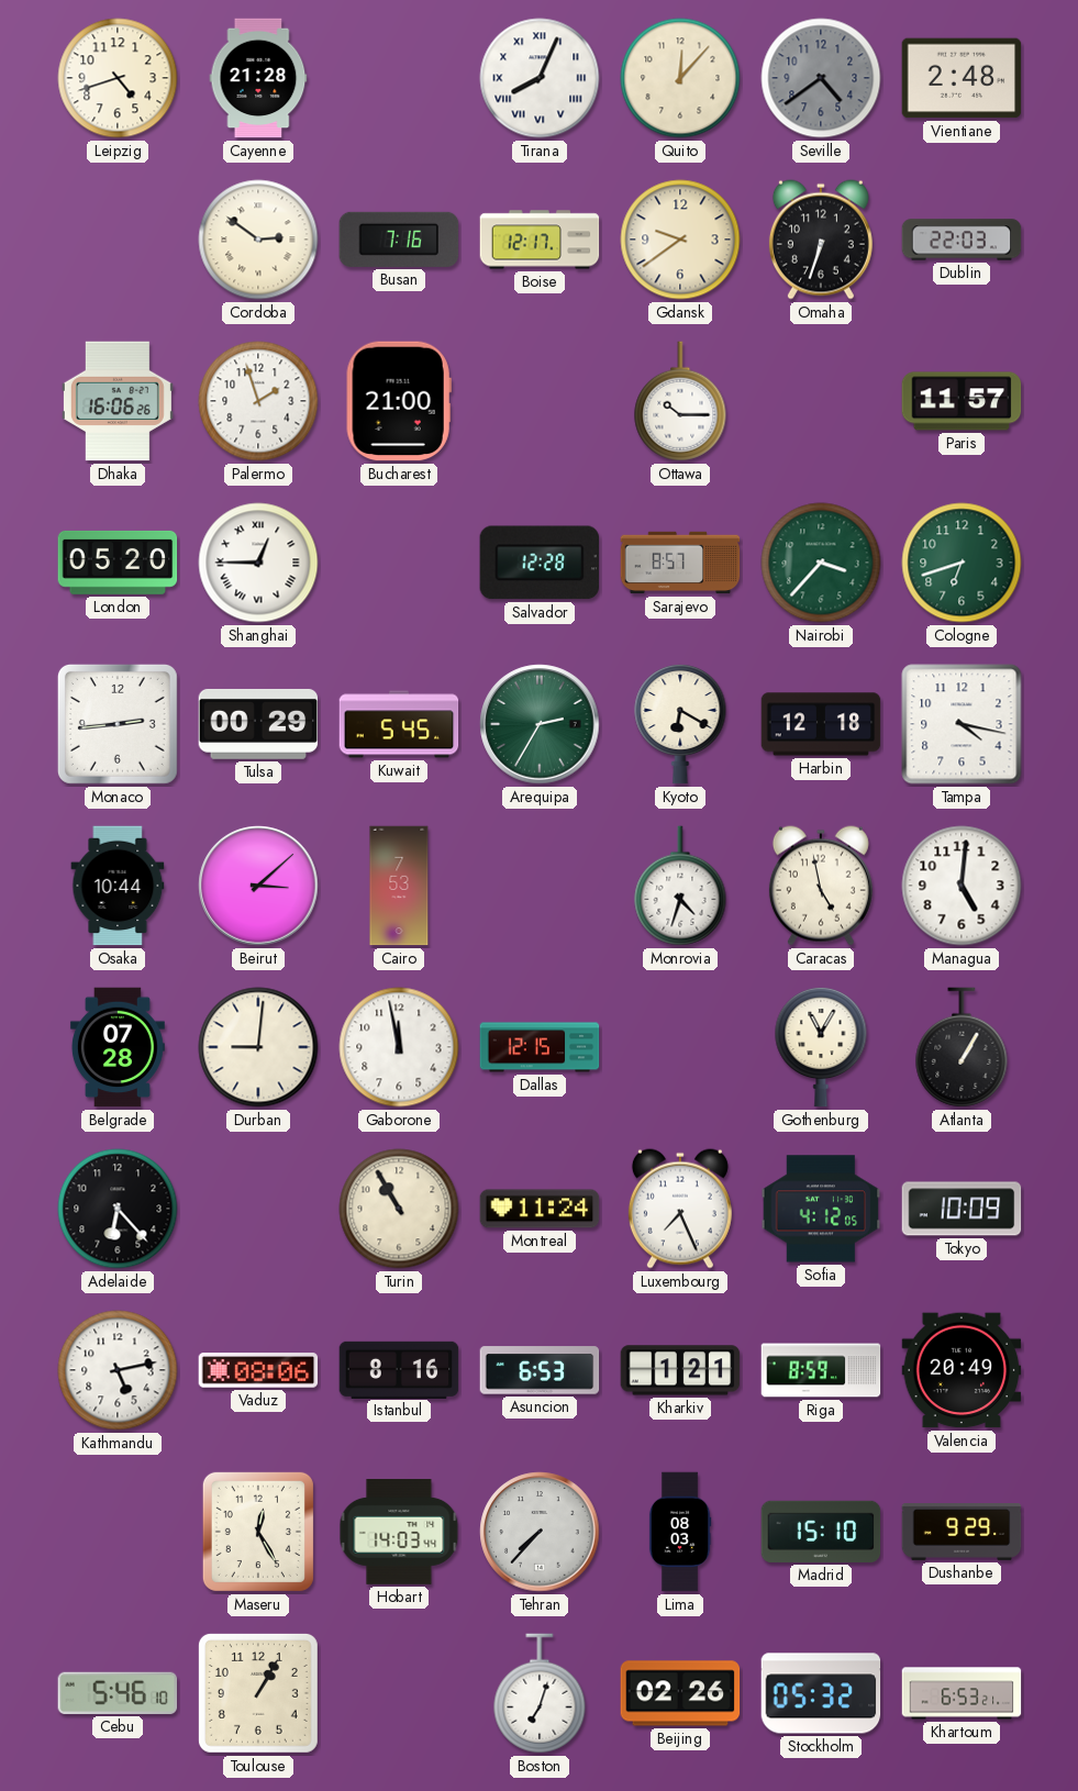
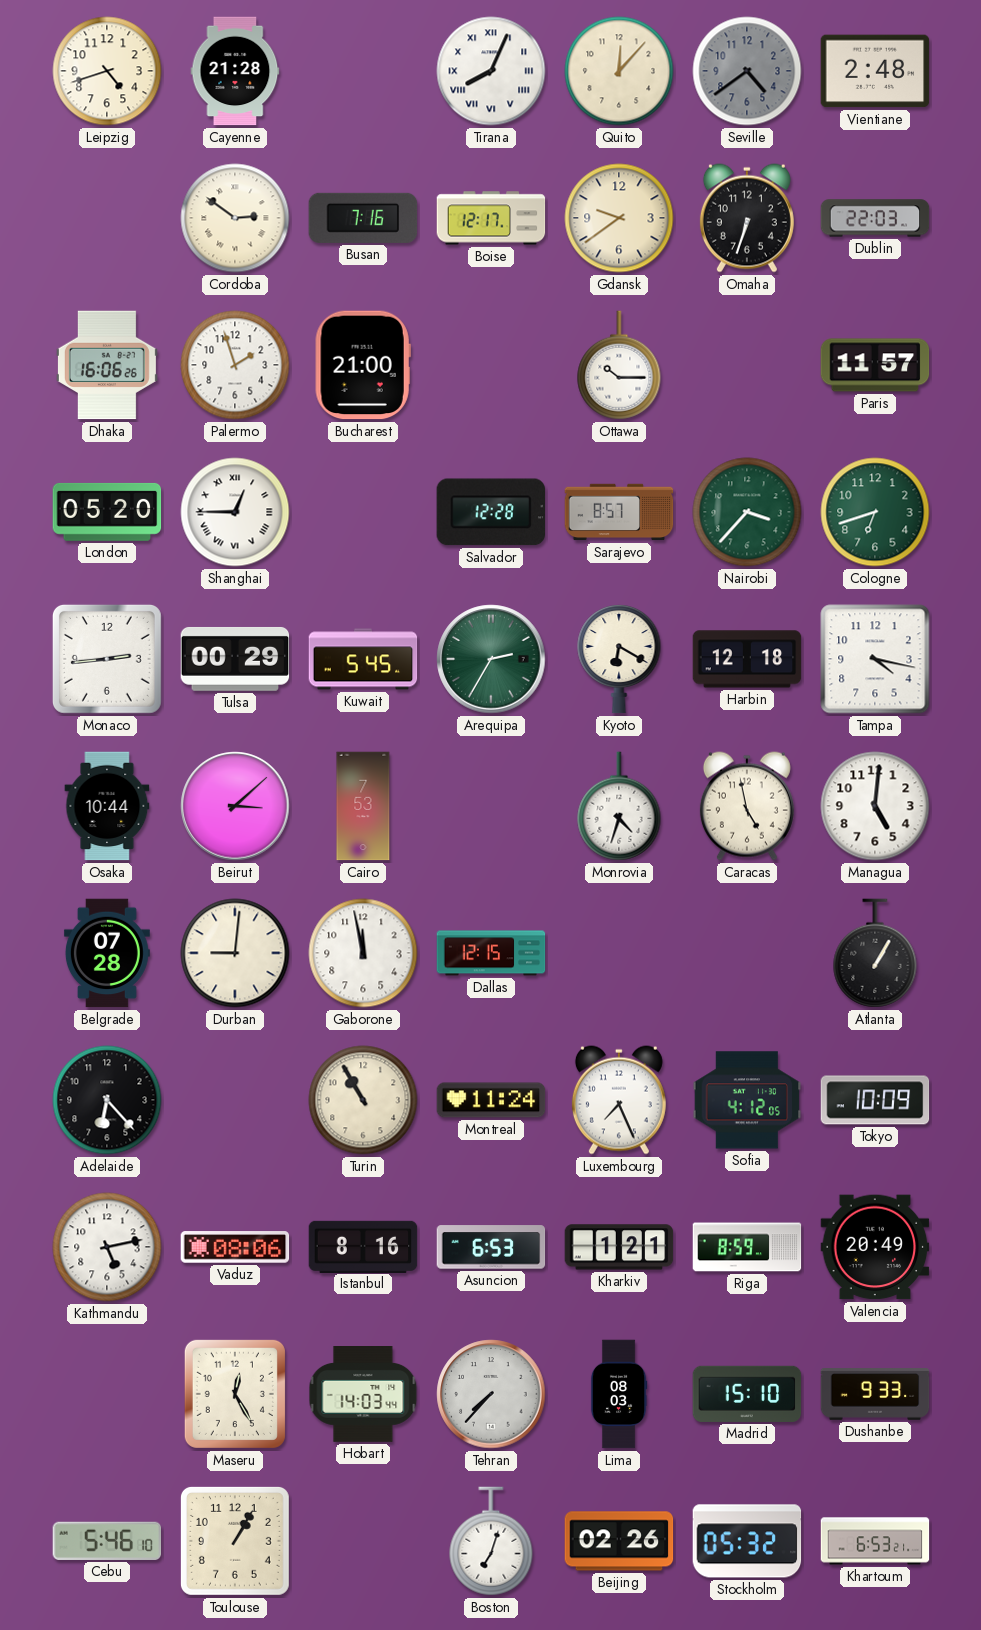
Gothenburg: 11:05 -> none
Dushanbe: 9:29 -> 9:33
